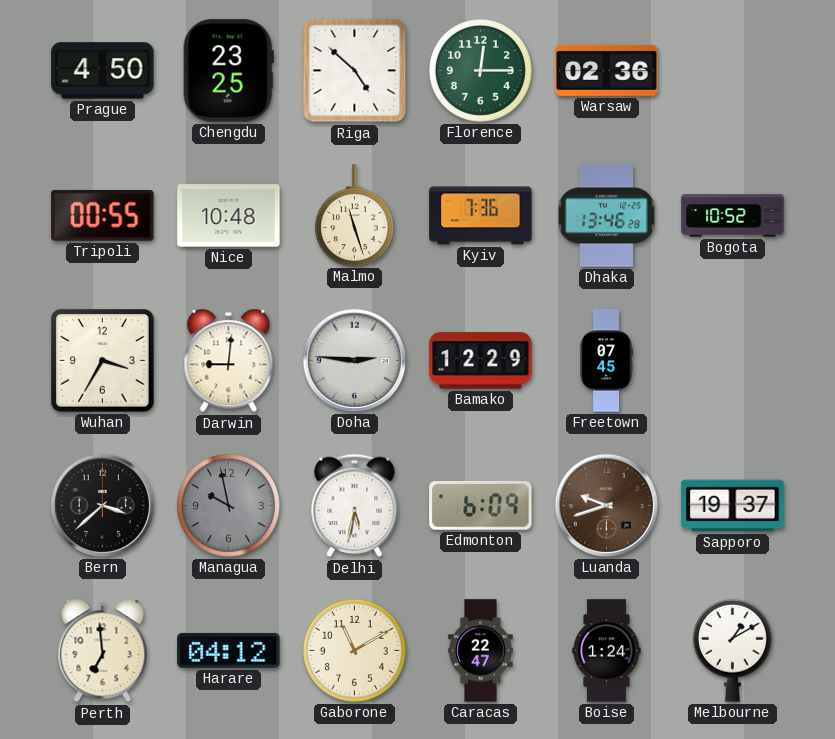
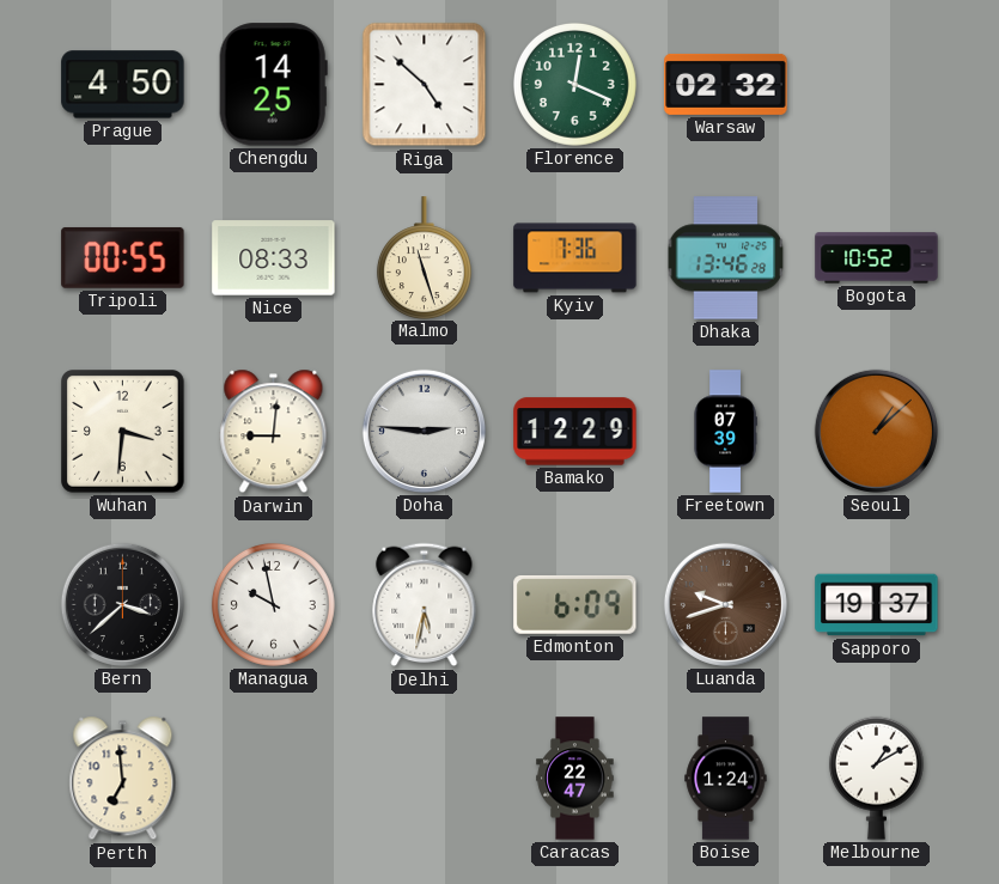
Chengdu: 23:25 -> 14:25
Florence: 12:15 -> 12:19
Warsaw: 02:36 -> 02:32
Nice: 10:48 -> 08:33
Wuhan: 3:35 -> 3:31
Freetown: 07:45 -> 07:39
Seoul: none -> 1:08
Managua dial: grey -> white
Harare: 04:12 -> none
Gaborone: 11:10 -> none
